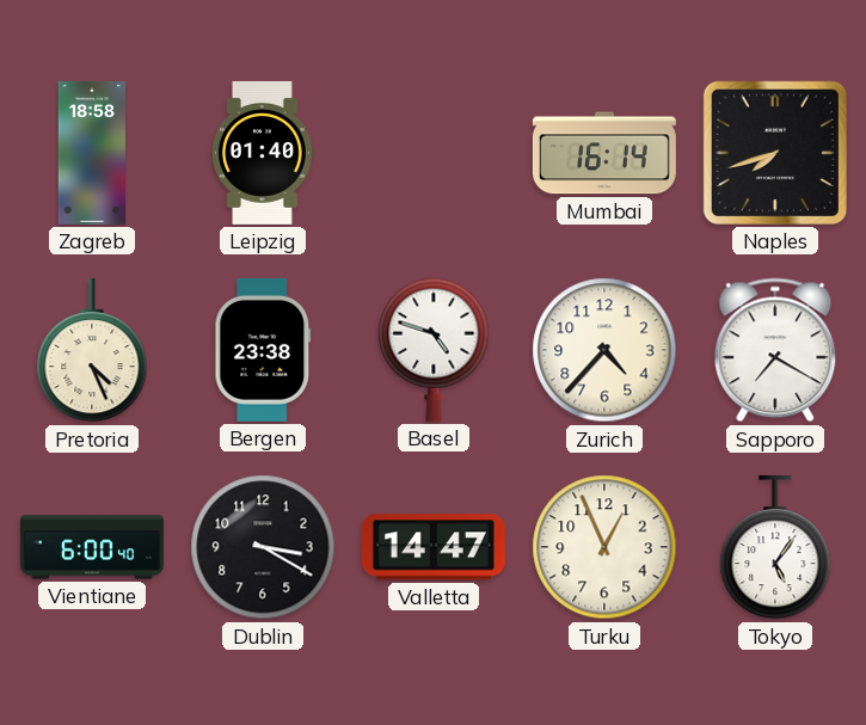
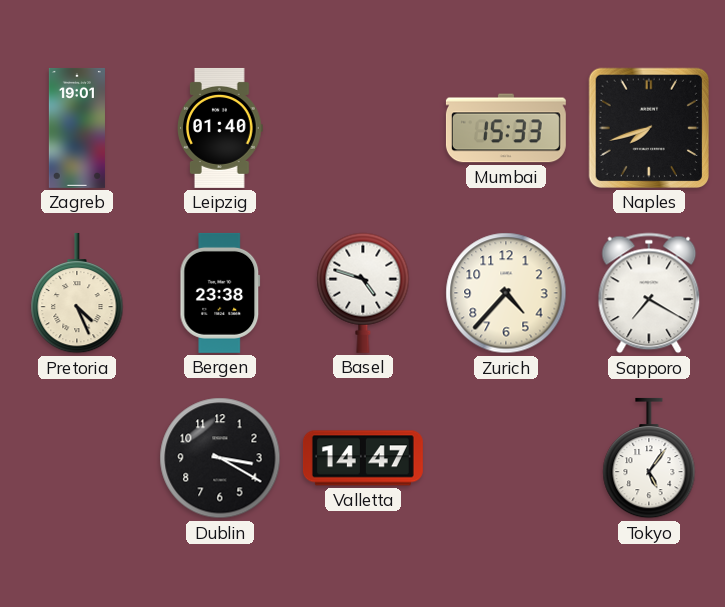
Zagreb: 18:58 -> 19:01
Mumbai: 16:14 -> 15:33
Vientiane: 6:00 -> none
Turku: 12:56 -> none
